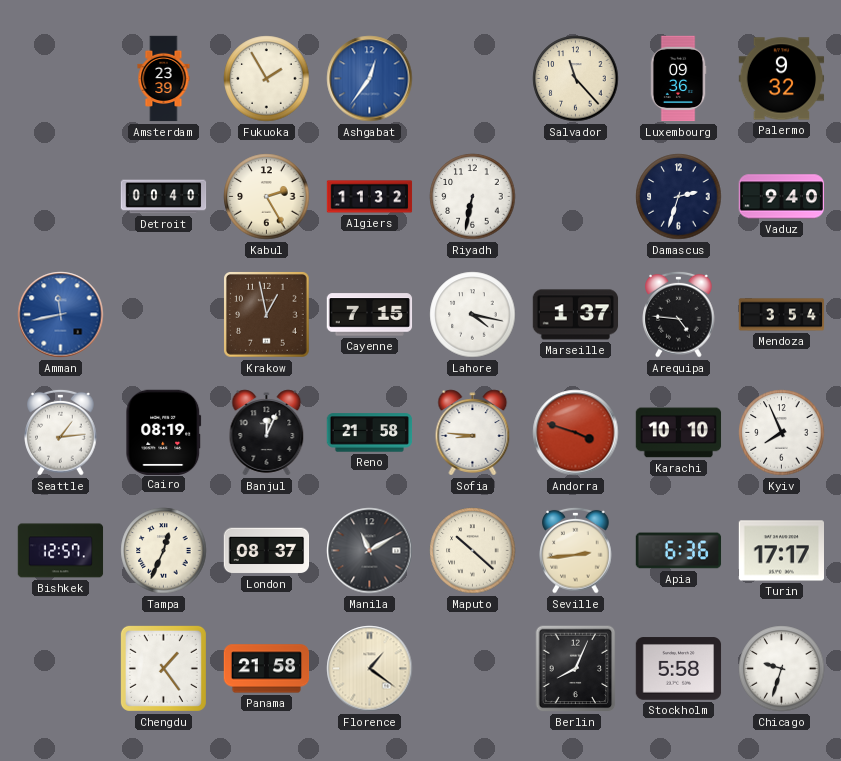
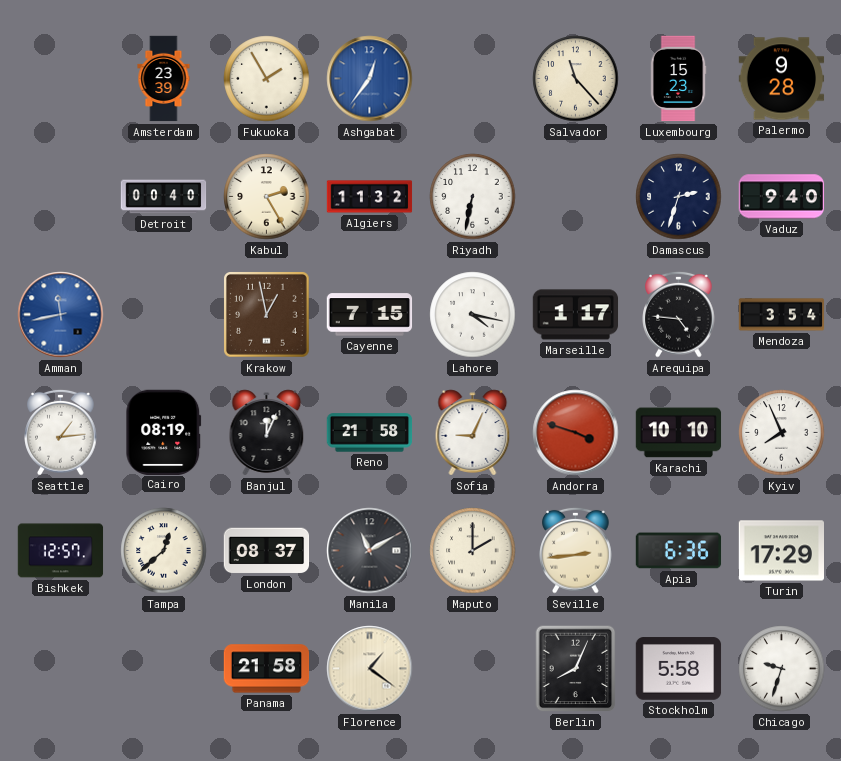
Luxembourg: 09:36 -> 15:23
Palermo: 9:32 -> 9:28
Marseille: 1:37 -> 1:17
Sofia: 8:46 -> 9:04
Tampa: 12:34 -> 12:38
Maputo: 10:22 -> 2:00
Turin: 17:17 -> 17:29
Chengdu: 1:24 -> none
